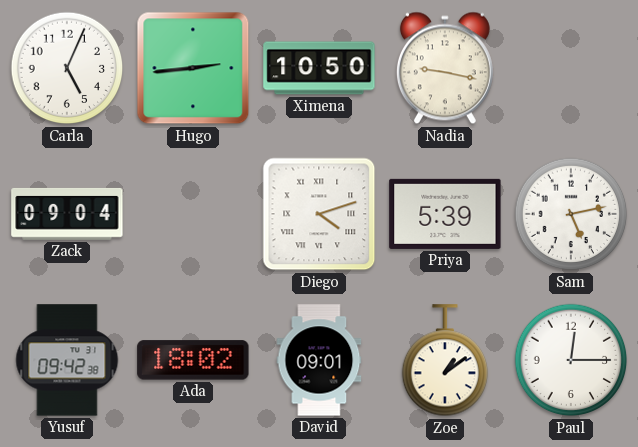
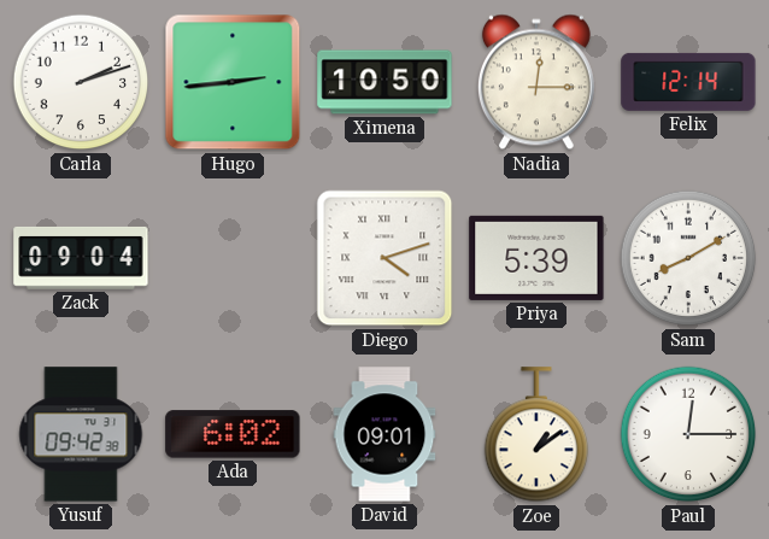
Carla: 5:04 -> 2:12
Nadia: 9:17 -> 12:15
Felix: none -> 12:14
Sam: 5:13 -> 8:10
Ada: 18:02 -> 6:02
